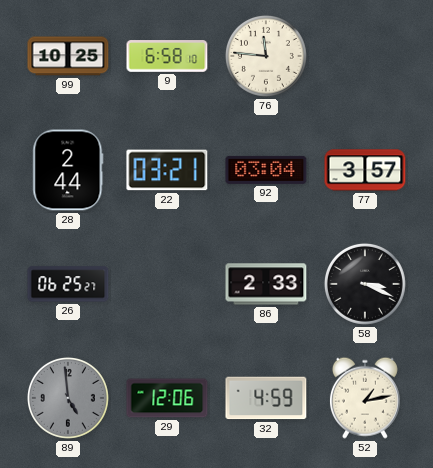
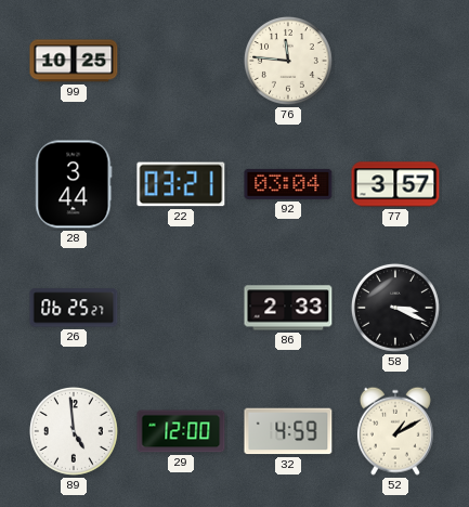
9: 6:58 -> none
28: 2:44 -> 3:44
89 dial: grey -> white
29: 12:06 -> 12:00
52: 1:13 -> 1:10
